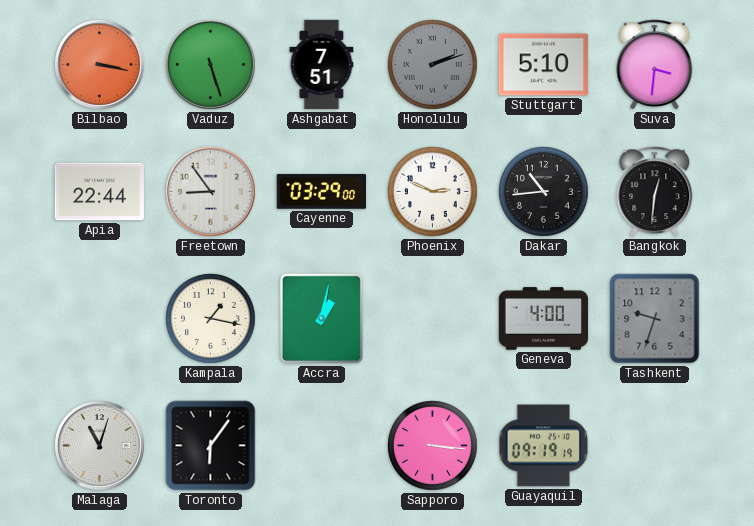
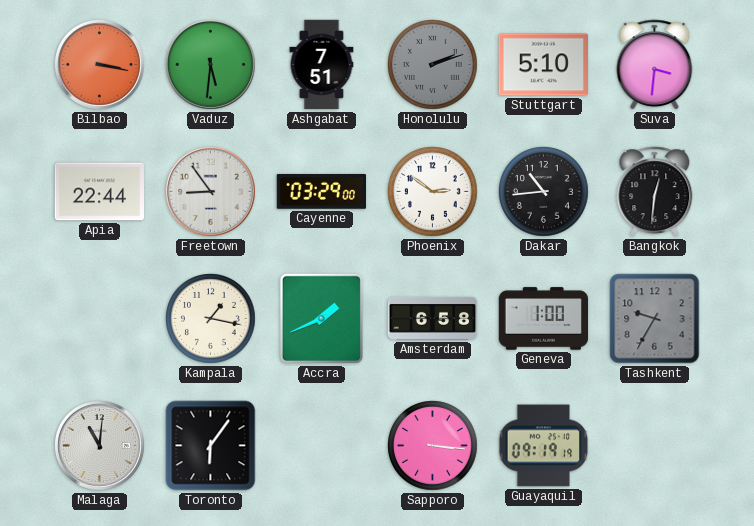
Vaduz: 5:27 -> 5:31
Phoenix: 2:49 -> 2:51
Accra: 1:02 -> 1:41
Amsterdam: none -> 6:58
Geneva: 4:00 -> 1:00
Tashkent: 9:33 -> 9:35
Malaga: 11:03 -> 11:01
